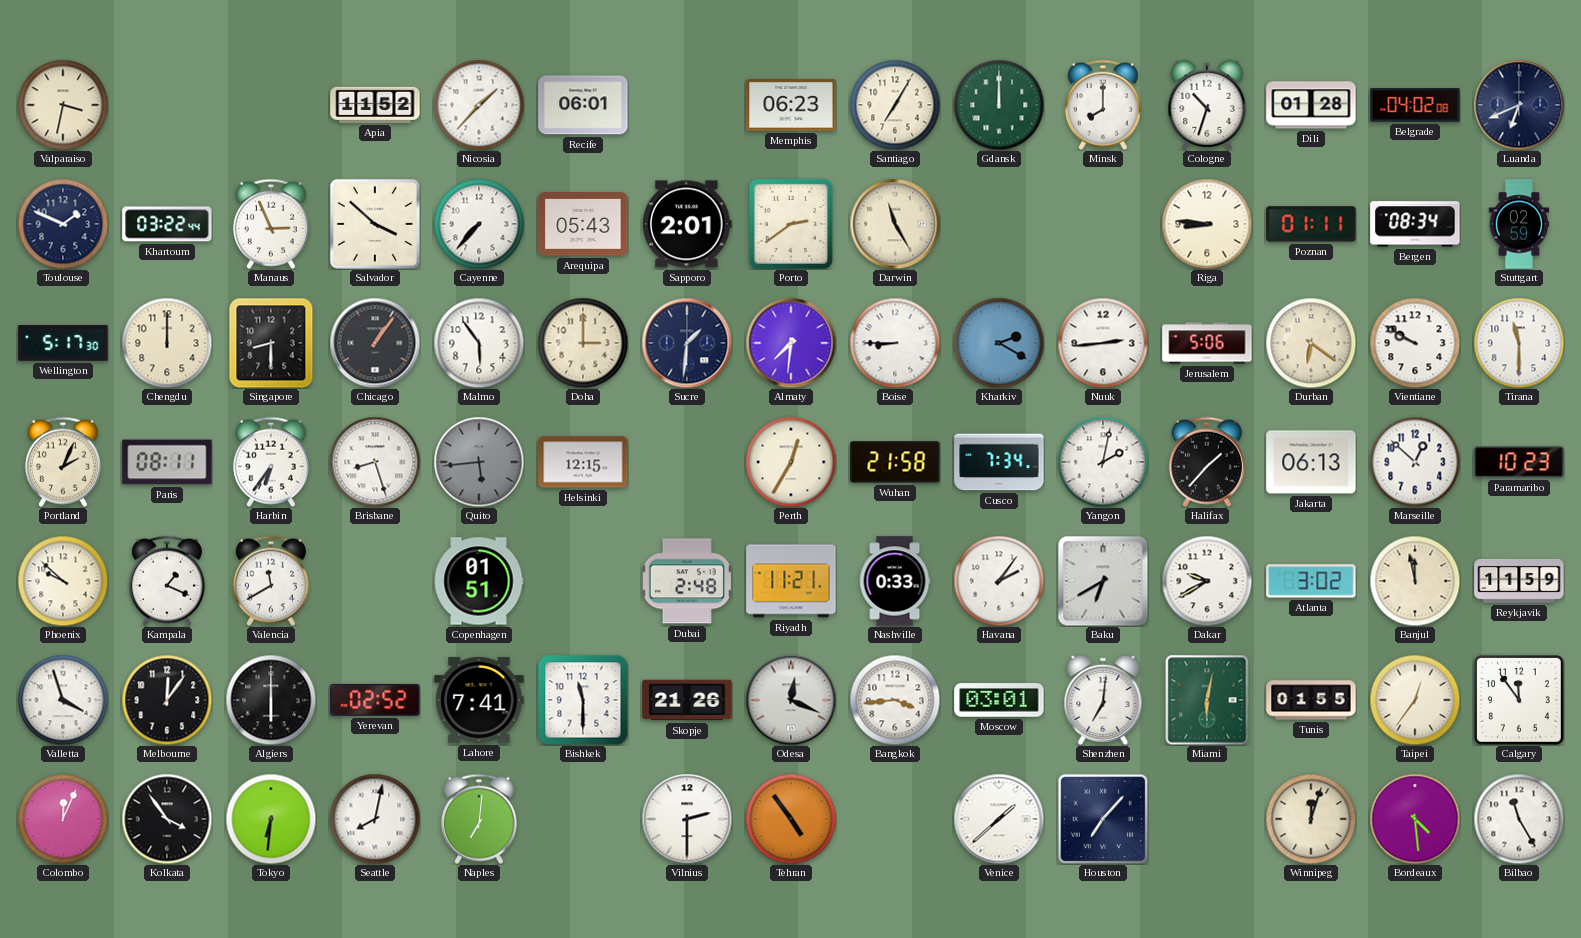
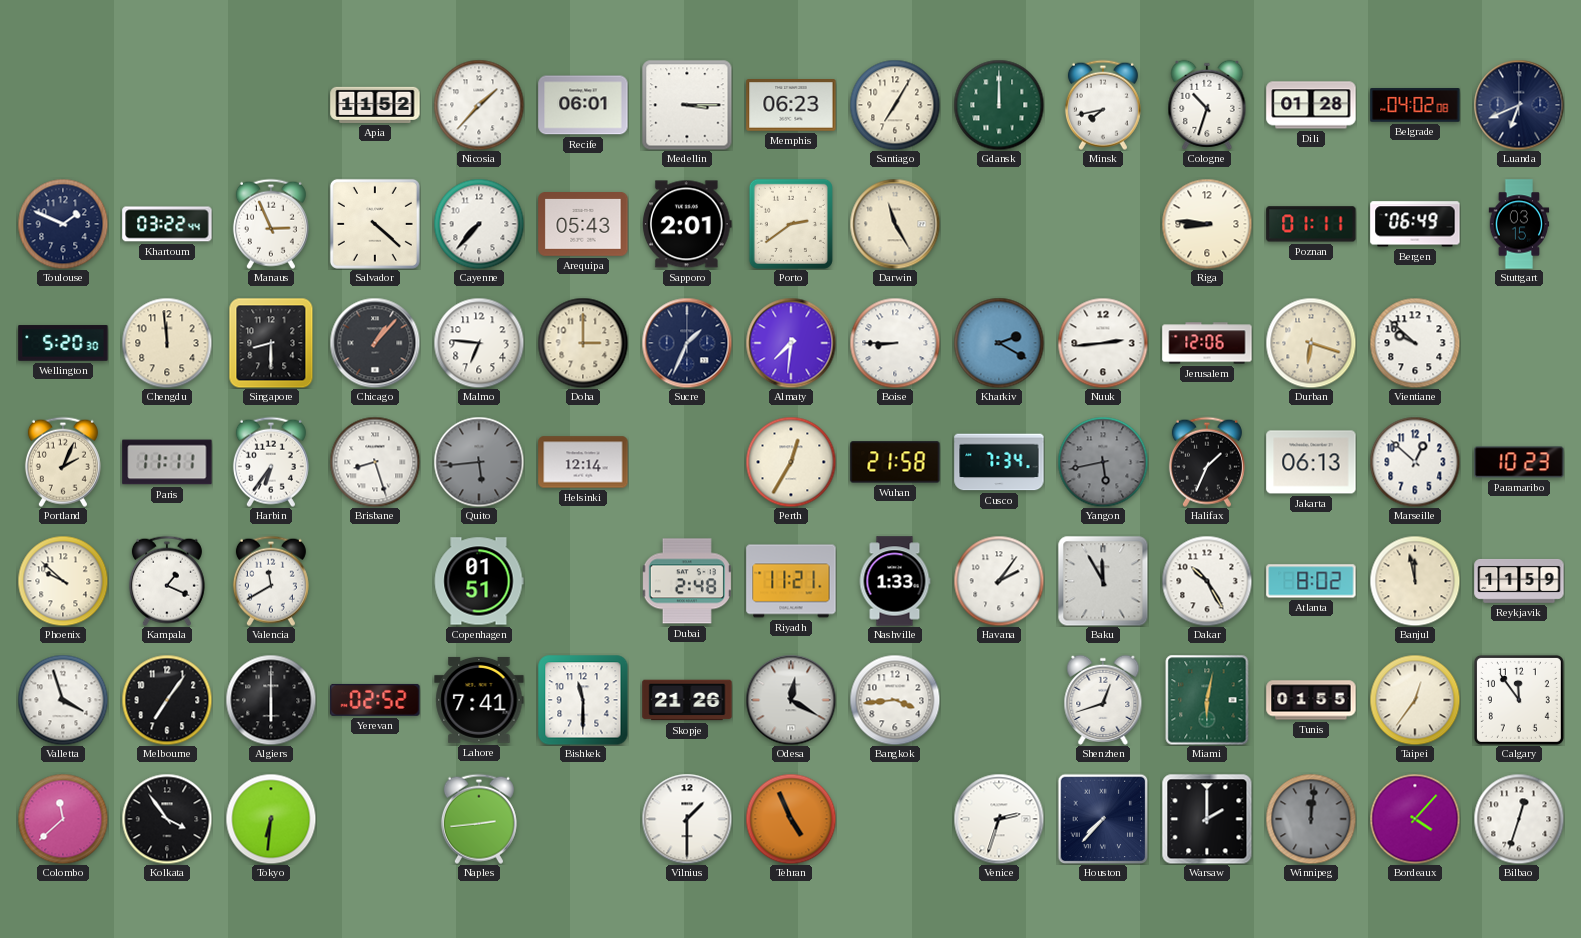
Valparaiso: 3:32 -> none
Medellin: none -> 3:15
Minsk: 8:00 -> 7:43
Salvador: 3:52 -> 4:22
Bergen: 08:34 -> 06:49
Stuttgart: 02:59 -> 03:15
Wellington: 5:17 -> 5:20
Chengdu: 12:00 -> 11:59
Chicago: 1:06 -> 1:07
Malmo: 5:54 -> 6:46
Sucre: 1:31 -> 1:34
Jerusalem: 5:06 -> 12:06
Durban: 6:21 -> 6:18
Vientiane: 9:50 -> 9:52
Tirana: 11:30 -> none
Paris: 08:11 -> 11:11
Helsinki: 12:15 -> 12:14
Yangon: 2:02 -> 5:43
Yangon dial: white -> grey
Halifax: 1:37 -> 1:34
Nashville: 0:33 -> 1:33
Baku: 6:40 -> 11:55
Dakar: 9:40 -> 10:25
Atlanta: 3:02 -> 8:02
Melbourne: 12:06 -> 7:06
Odesa: 12:19 -> 12:20
Moscow: 03:01 -> none
Shenzhen: 7:01 -> 12:42
Colombo: 12:04 -> 11:38
Seattle: 8:02 -> none
Naples: 7:01 -> 2:44
Vilnius: 2:30 -> 1:30
Tehran: 4:54 -> 4:56
Venice: 1:38 -> 2:33
Houston: 7:07 -> 7:37
Warsaw: none -> 2:00
Winnipeg: 12:03 -> 12:01
Winnipeg dial: cream -> grey
Bordeaux: 4:29 -> 4:07
Bilbao: 11:25 -> 12:33
